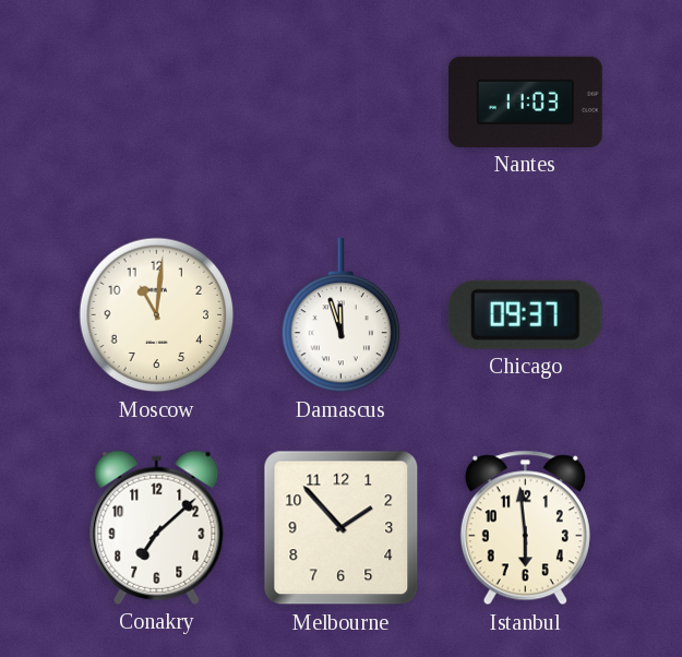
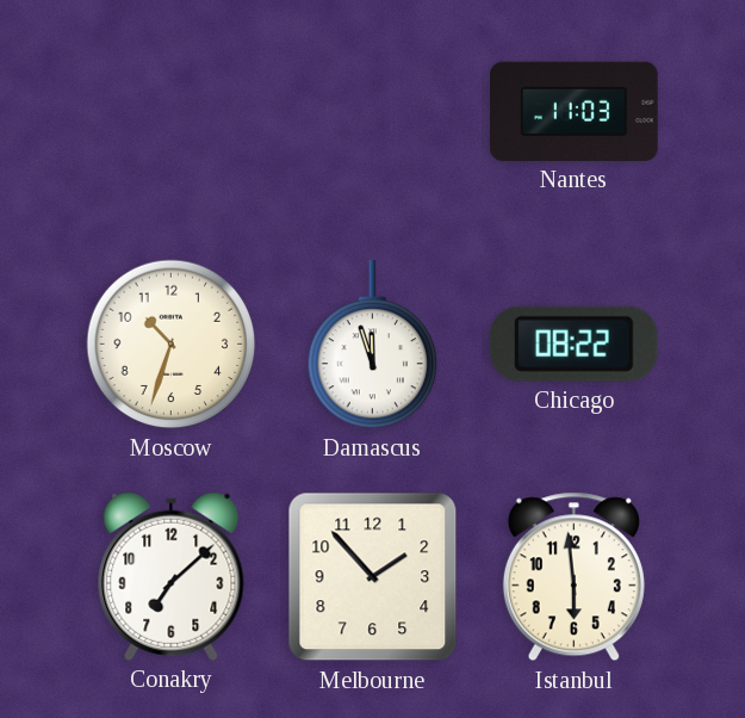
Moscow: 11:01 -> 10:33
Chicago: 09:37 -> 08:22
